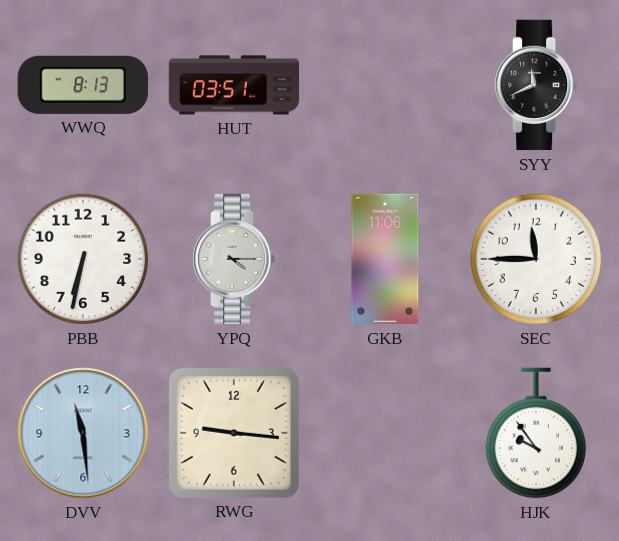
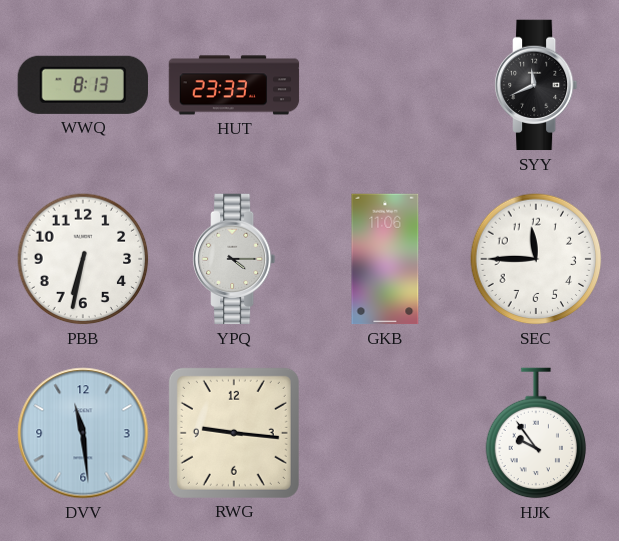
HUT: 03:51 -> 23:33
